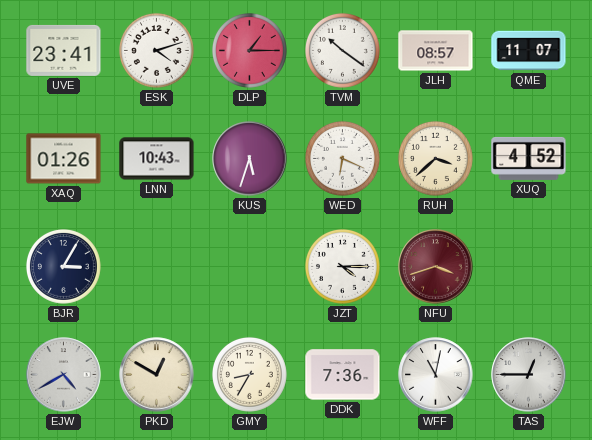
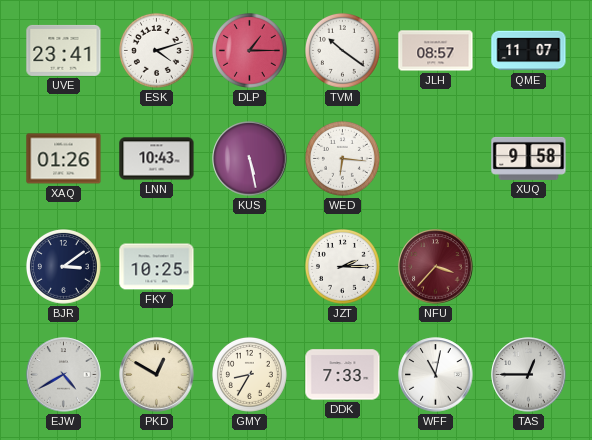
KUS: 5:33 -> 5:28
WED: 6:19 -> 6:16
RUH: 3:38 -> none
XUQ: 4:52 -> 9:58
BJR: 3:05 -> 3:09
FKY: none -> 10:25
JZT: 4:15 -> 2:15
NFU: 3:42 -> 3:37
DDK: 7:36 -> 7:33
